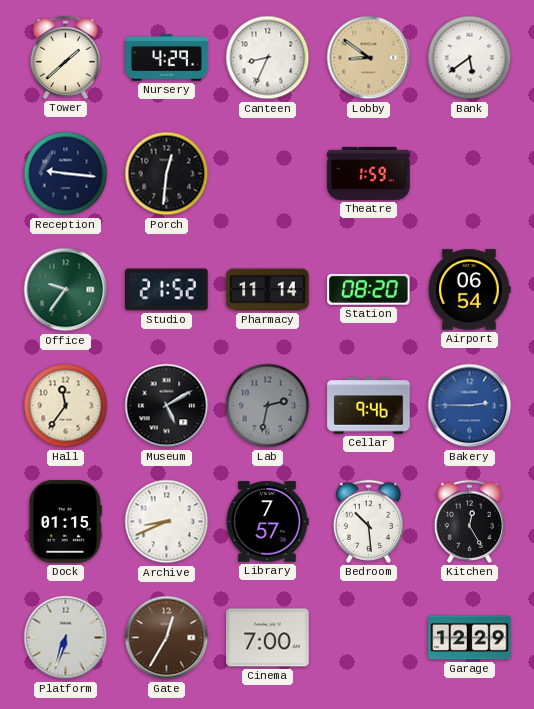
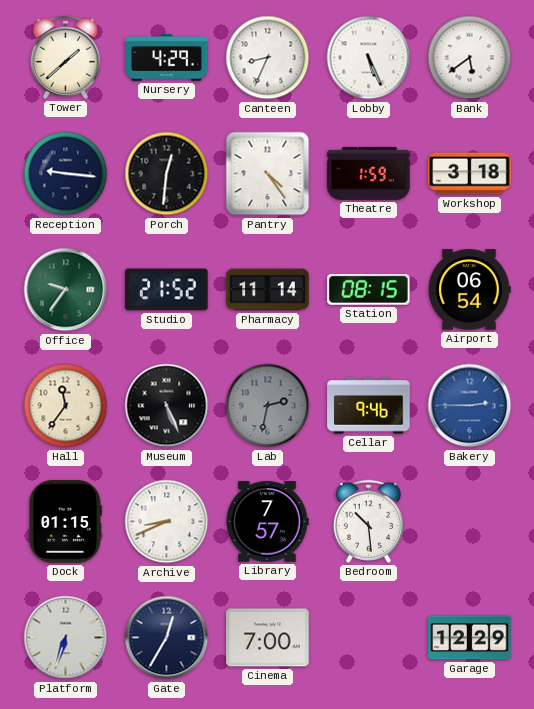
Lobby: 8:51 -> 5:26
Lobby dial: champagne -> white
Pantry: none -> 4:24
Workshop: none -> 3:18
Station: 08:20 -> 08:15
Museum: 5:10 -> 5:26
Kitchen: 12:25 -> none
Gate dial: brown -> navy
